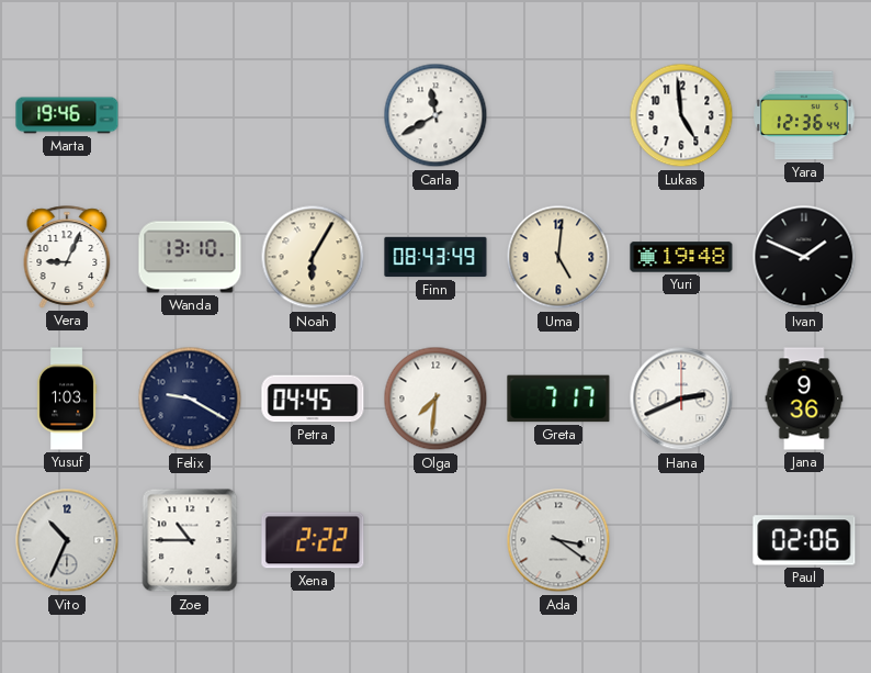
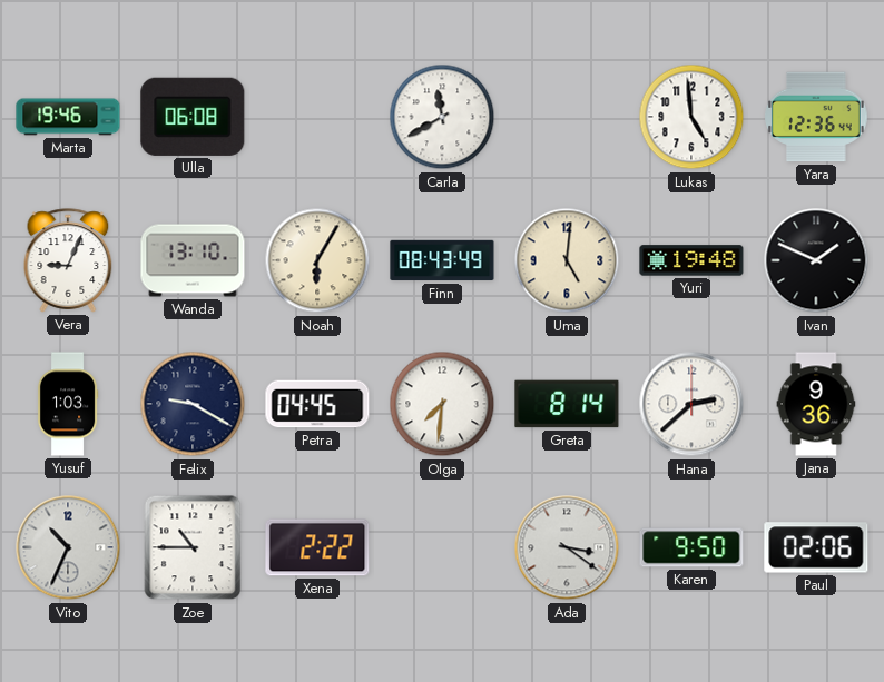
Ulla: none -> 06:08
Greta: 7:17 -> 8:14
Hana: 2:41 -> 2:38
Karen: none -> 9:50
